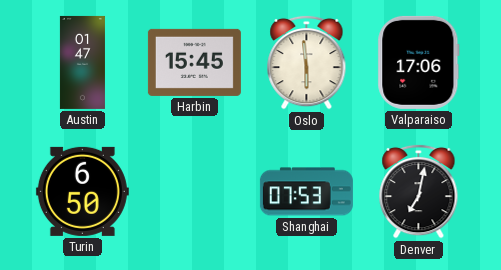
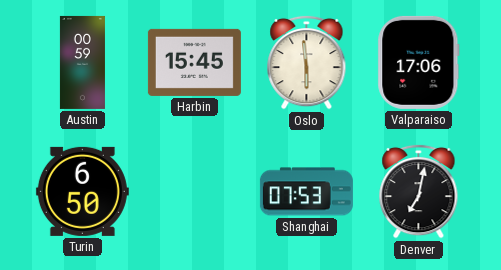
Austin: 01:47 -> 00:59
